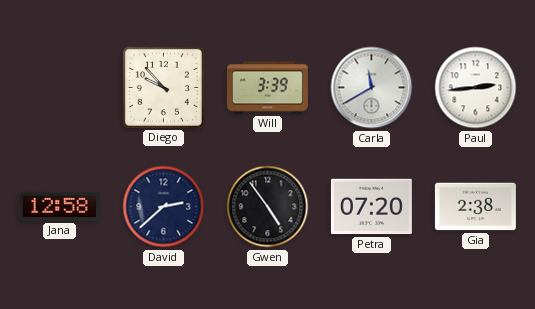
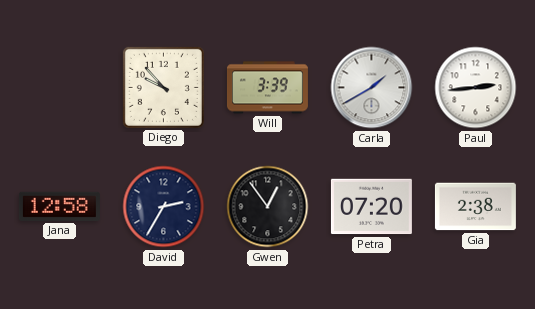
Carla: 11:40 -> 1:40
David: 2:38 -> 2:35
Gwen: 4:54 -> 12:54
